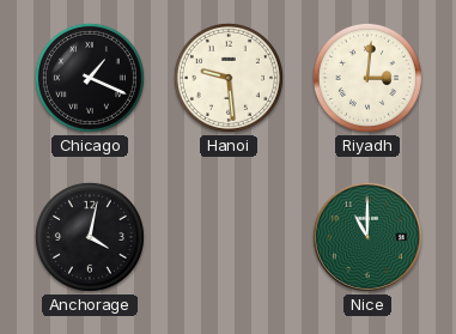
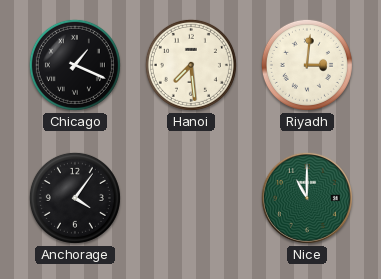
Hanoi: 9:29 -> 7:29
Anchorage: 4:02 -> 4:06
